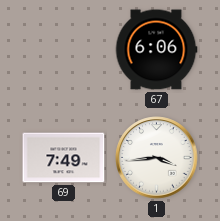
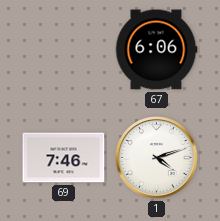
69: 7:49 -> 7:46
1: 3:44 -> 4:12
